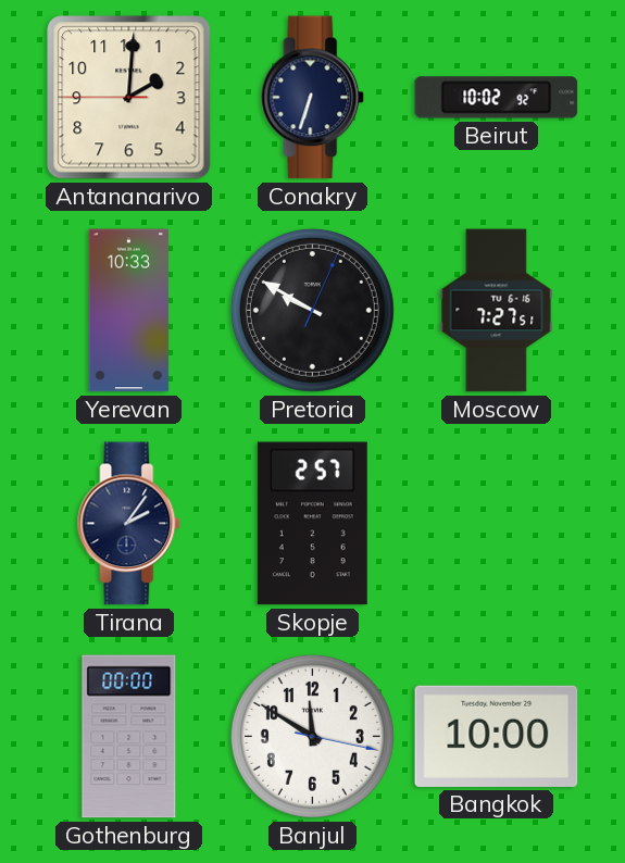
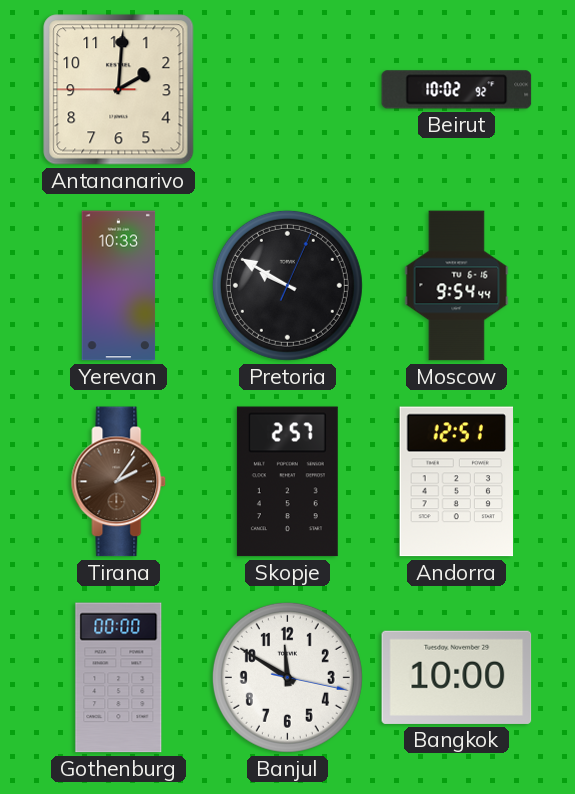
Conakry: 6:33 -> none
Moscow: 7:27 -> 9:54
Tirana dial: navy -> brown
Andorra: none -> 12:51
